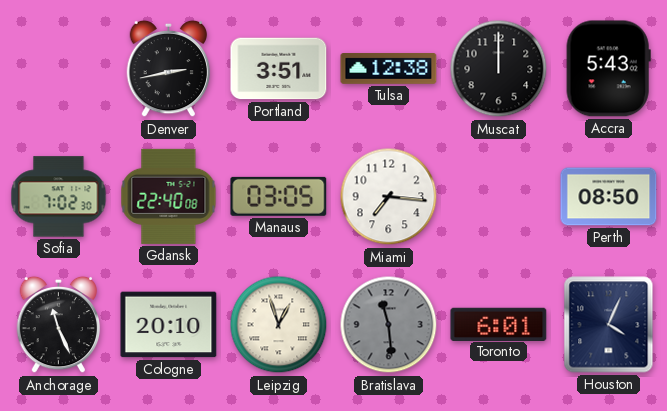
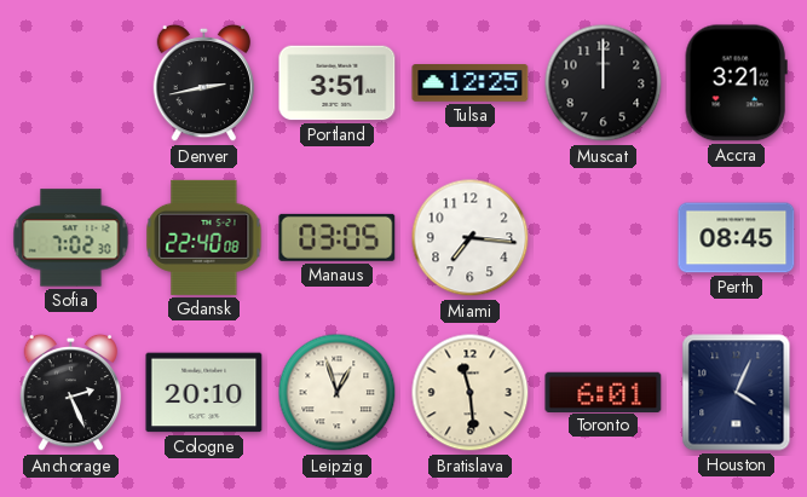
Tulsa: 12:38 -> 12:25
Accra: 5:43 -> 3:21
Perth: 08:50 -> 08:45
Anchorage: 11:26 -> 2:26
Bratislava dial: grey -> cream
